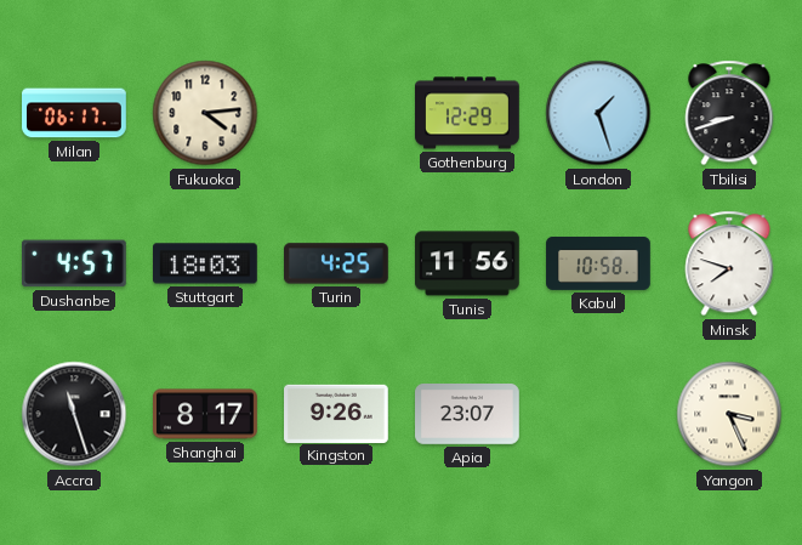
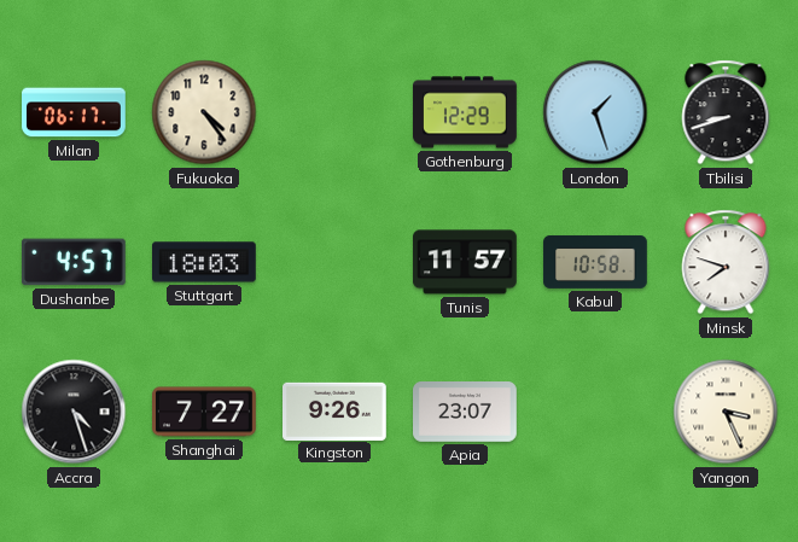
Fukuoka: 4:14 -> 4:24
Turin: 4:25 -> none
Tunis: 11:56 -> 11:57
Accra: 11:27 -> 4:27
Shanghai: 8:17 -> 7:27
